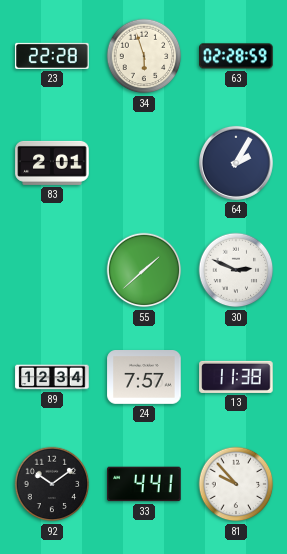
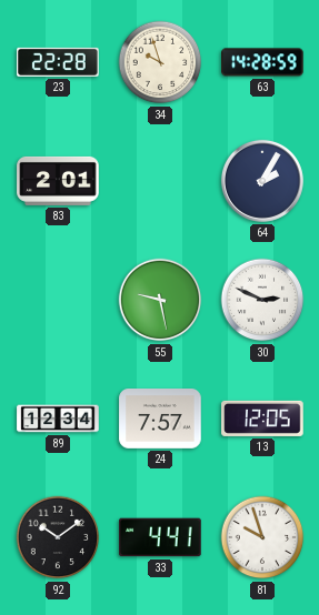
34: 5:57 -> 9:57
63: 02:28 -> 14:28
55: 1:38 -> 9:28
13: 11:38 -> 12:05
81: 9:53 -> 9:57
